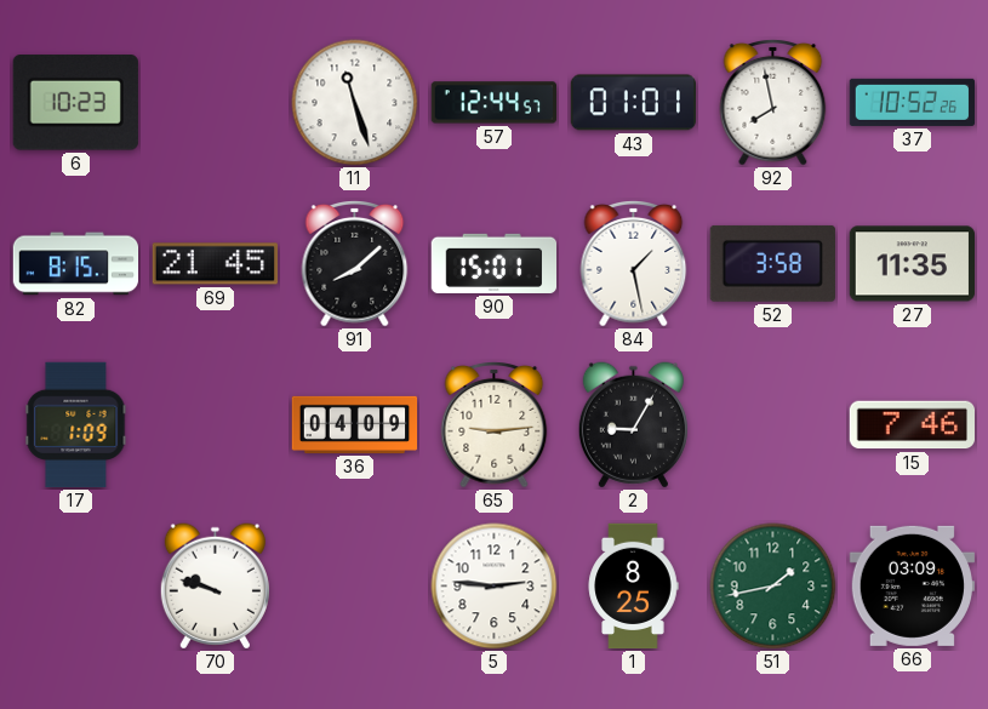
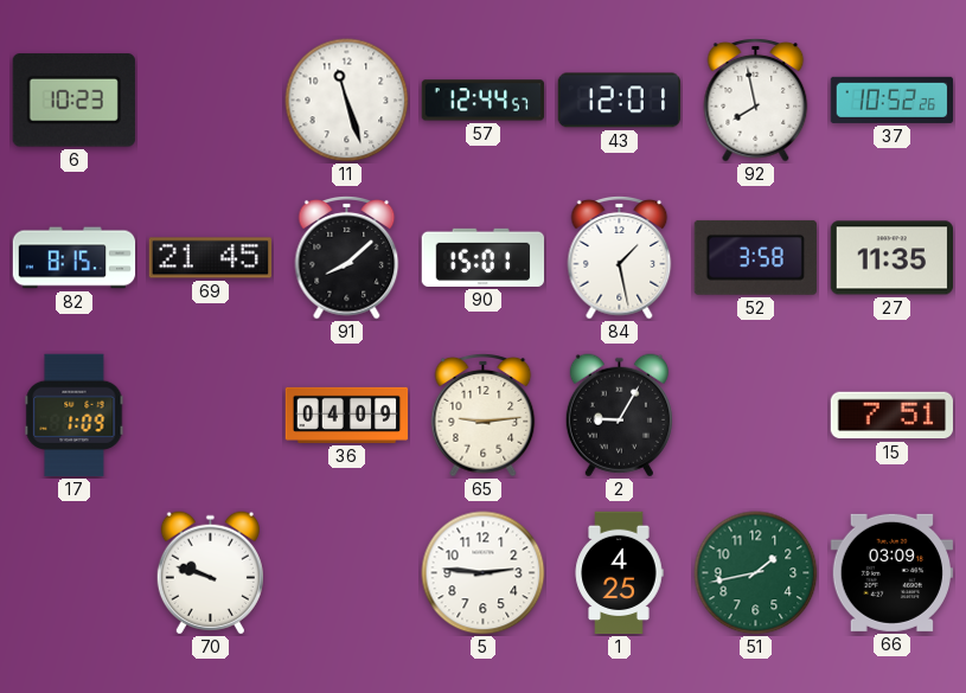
43: 01:01 -> 12:01
15: 7:46 -> 7:51
1: 8:25 -> 4:25
